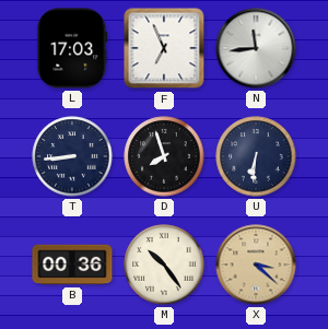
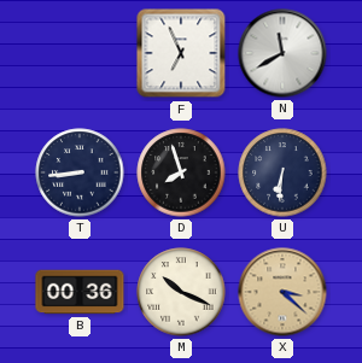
L: 17:03 -> none
N: 11:44 -> 11:40
M: 10:24 -> 10:19
